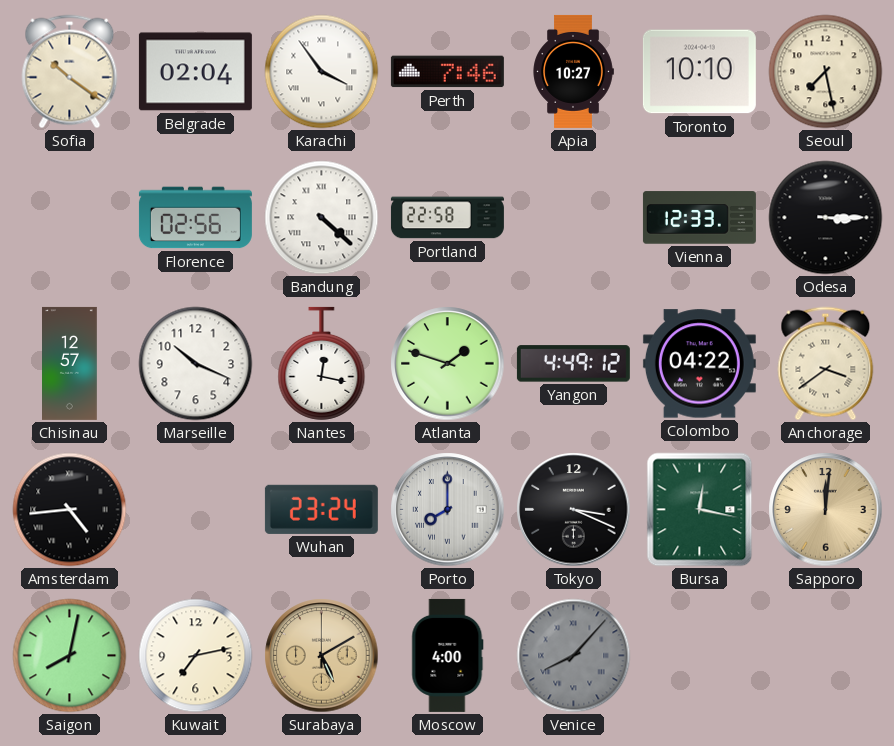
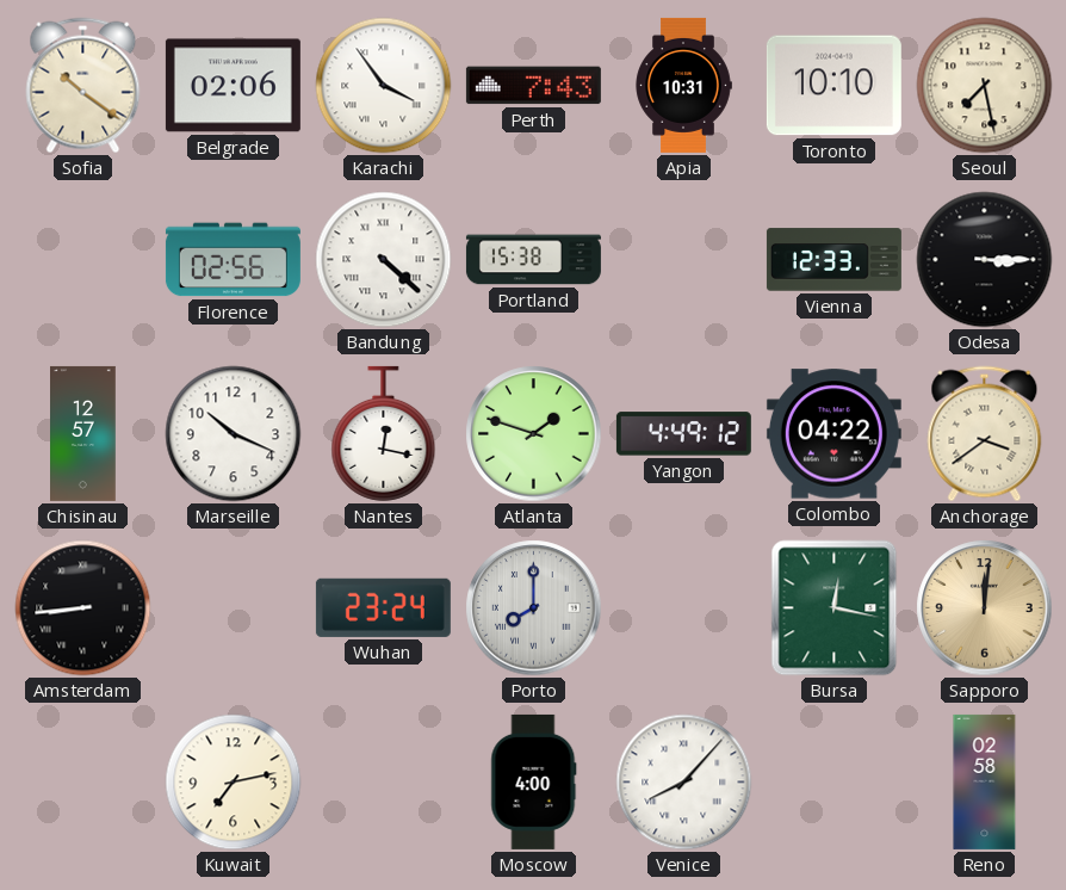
Belgrade: 02:04 -> 02:06
Perth: 7:46 -> 7:43
Apia: 10:27 -> 10:31
Portland: 22:58 -> 15:38
Amsterdam: 4:44 -> 8:44
Tokyo: 3:19 -> none
Saigon: 8:02 -> none
Surabaya: 5:10 -> none
Venice dial: grey -> white
Reno: none -> 02:58
